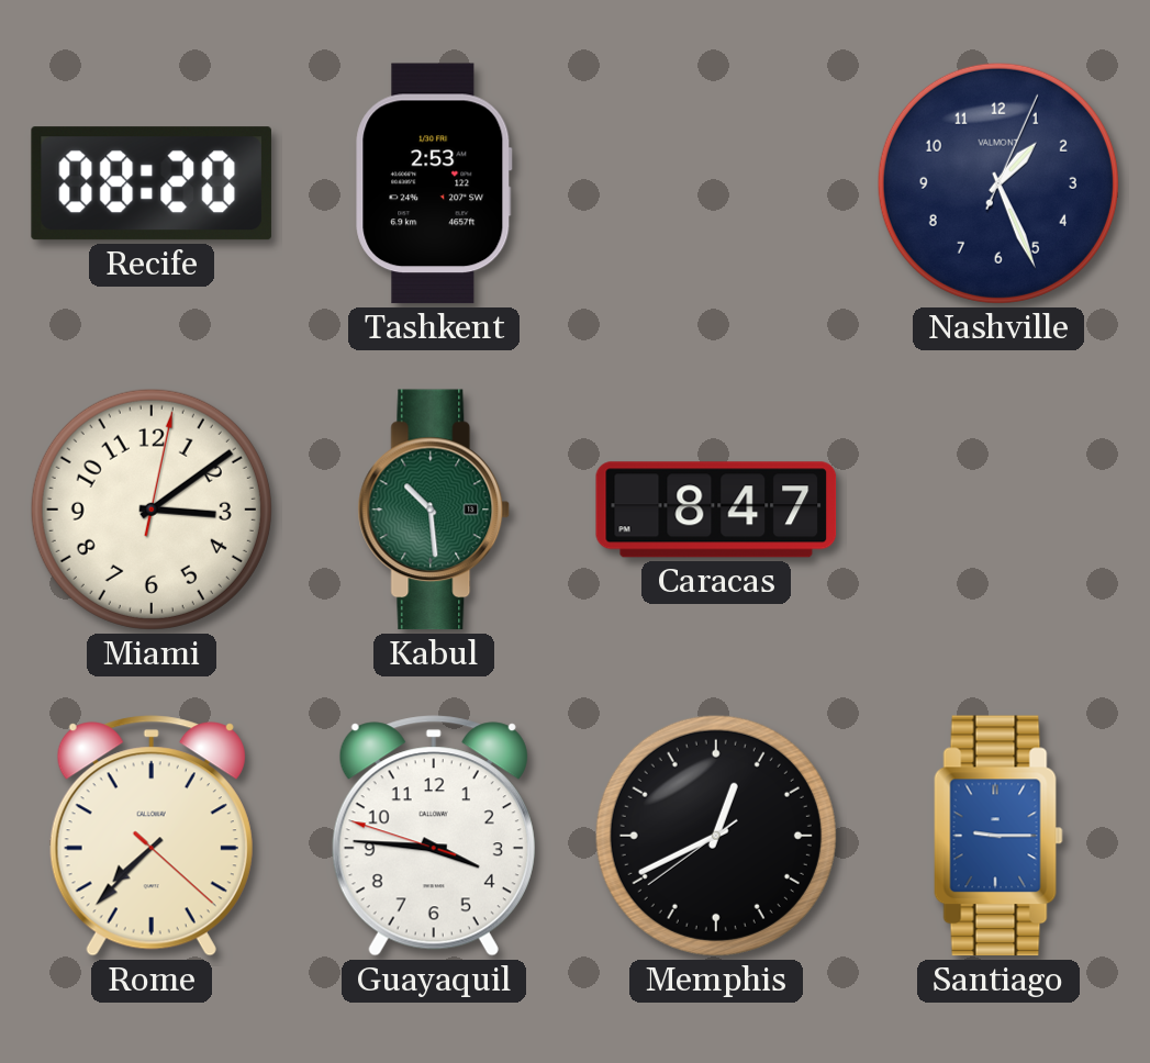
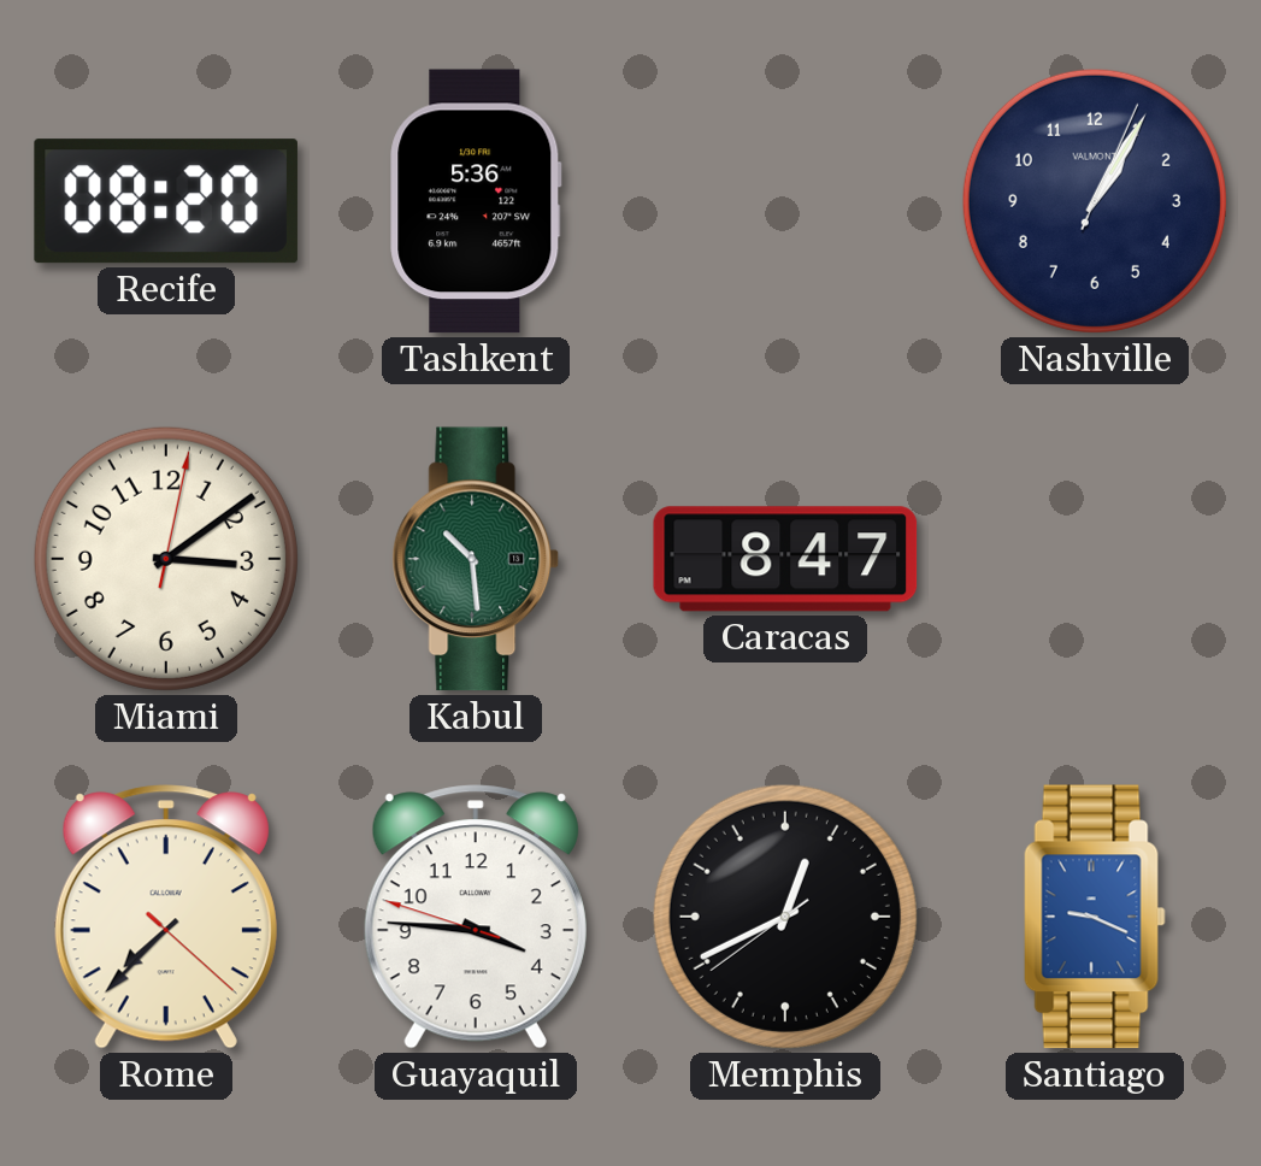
Tashkent: 2:53 -> 5:36
Nashville: 1:26 -> 1:05
Santiago: 9:15 -> 9:19
